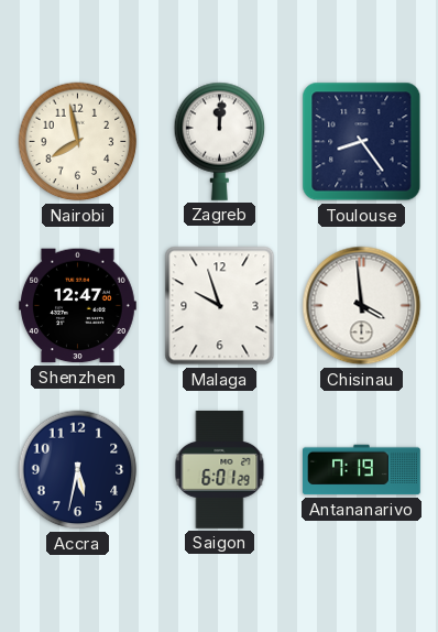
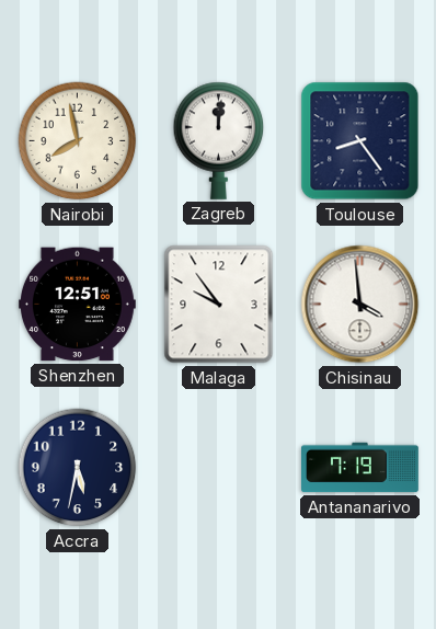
Shenzhen: 12:47 -> 12:51
Malaga: 9:57 -> 9:54
Saigon: 6:01 -> none
